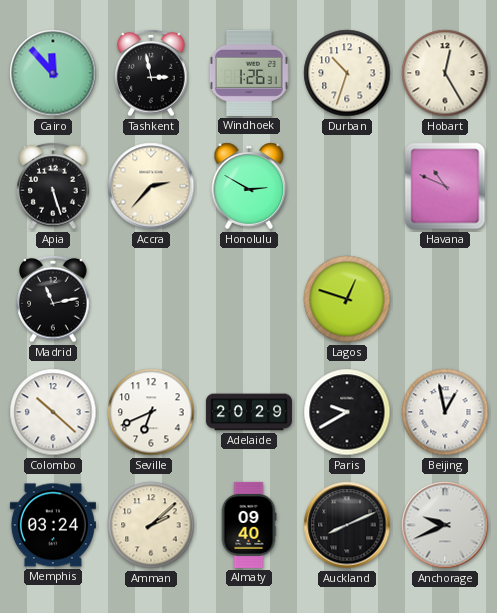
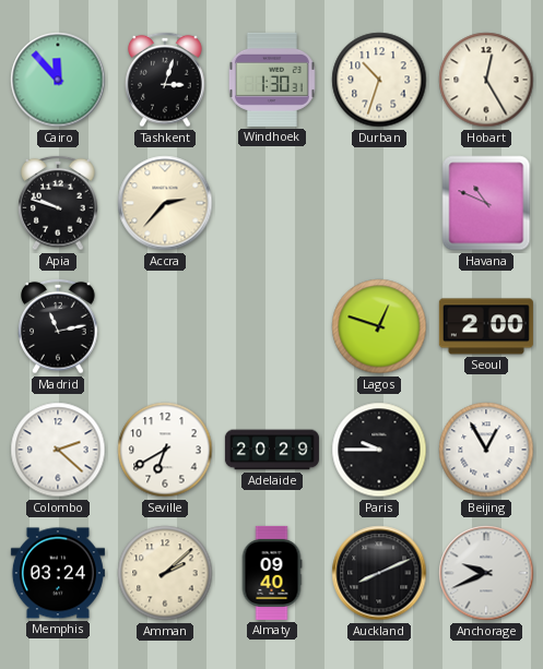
Tashkent: 2:58 -> 3:03
Windhoek: 1:26 -> 1:30
Apia: 5:27 -> 9:48
Honolulu: 2:50 -> none
Seoul: none -> 2:00
Colombo: 10:22 -> 2:22
Seville: 6:41 -> 6:40
Paris: 9:40 -> 9:45
Beijing: 12:58 -> 12:55
